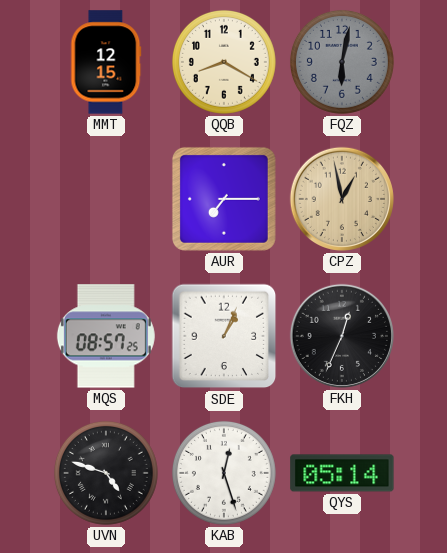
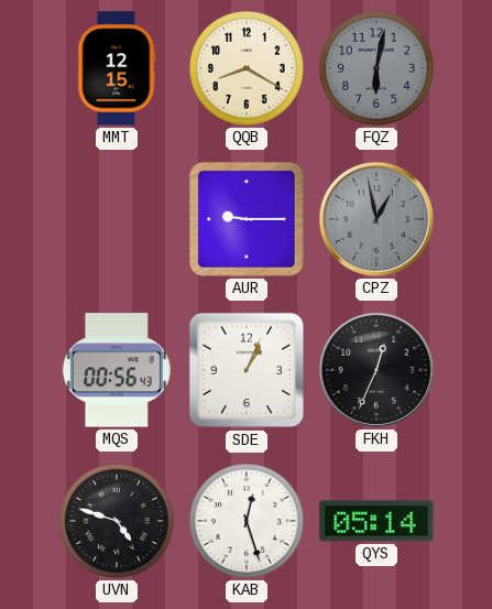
AUR: 7:15 -> 9:15
CPZ dial: champagne -> grey
MQS: 08:57 -> 00:56
